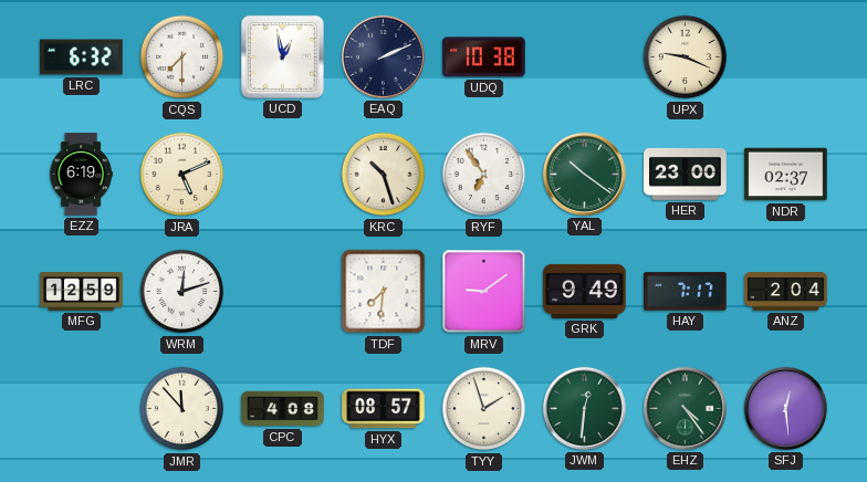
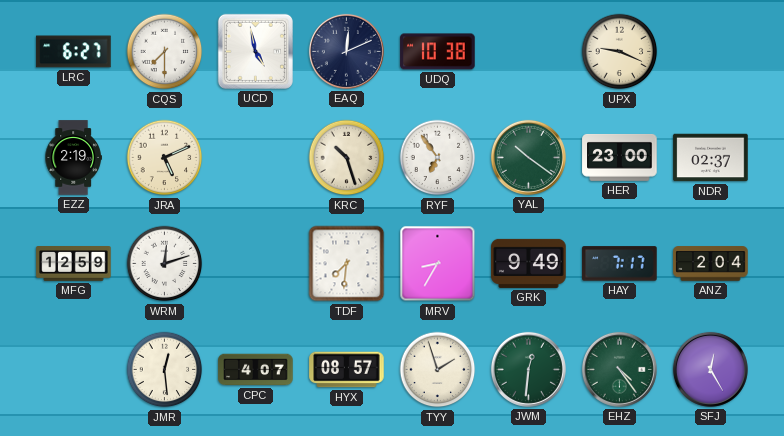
LRC: 6:32 -> 6:27
UCD: 12:58 -> 4:58
EAQ: 2:11 -> 12:11
EZZ: 6:19 -> 2:19
MRV: 9:09 -> 8:35
JMR: 11:53 -> 12:29
CPC: 4:08 -> 4:07
SFJ: 12:29 -> 12:25
